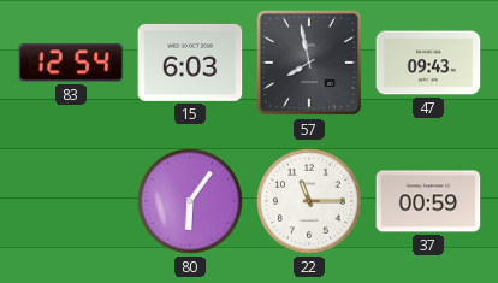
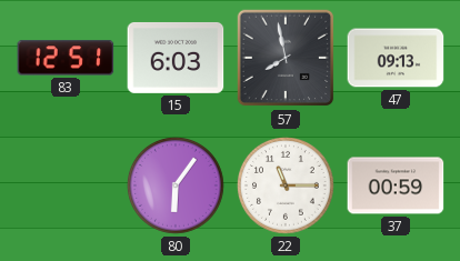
83: 12:54 -> 12:51
47: 09:43 -> 09:13
